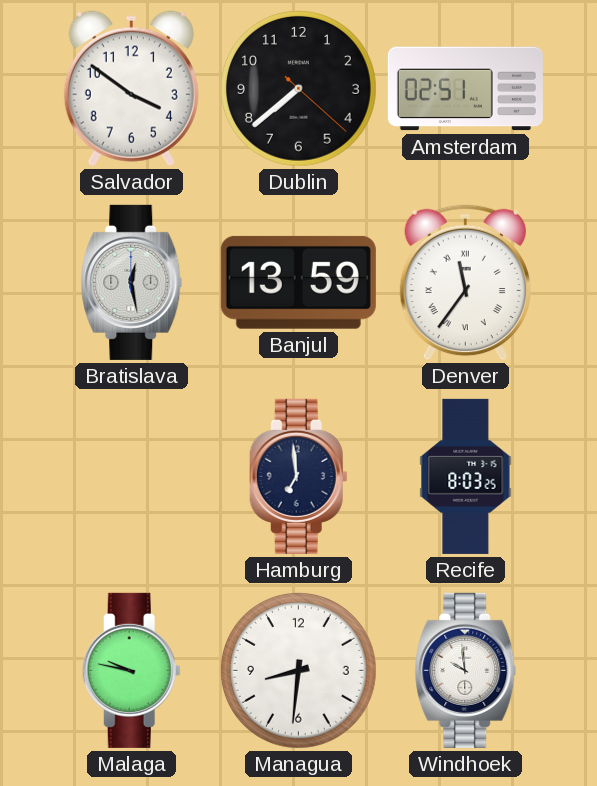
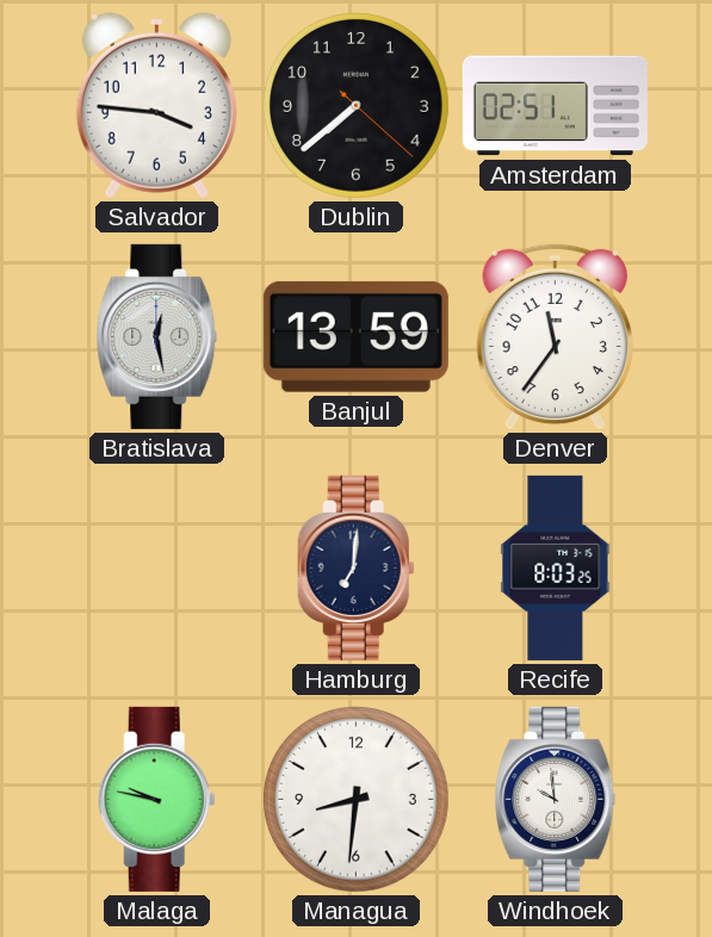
Salvador: 3:51 -> 3:46
Denver numerals: Roman -> Arabic
Hamburg: 6:59 -> 7:01
